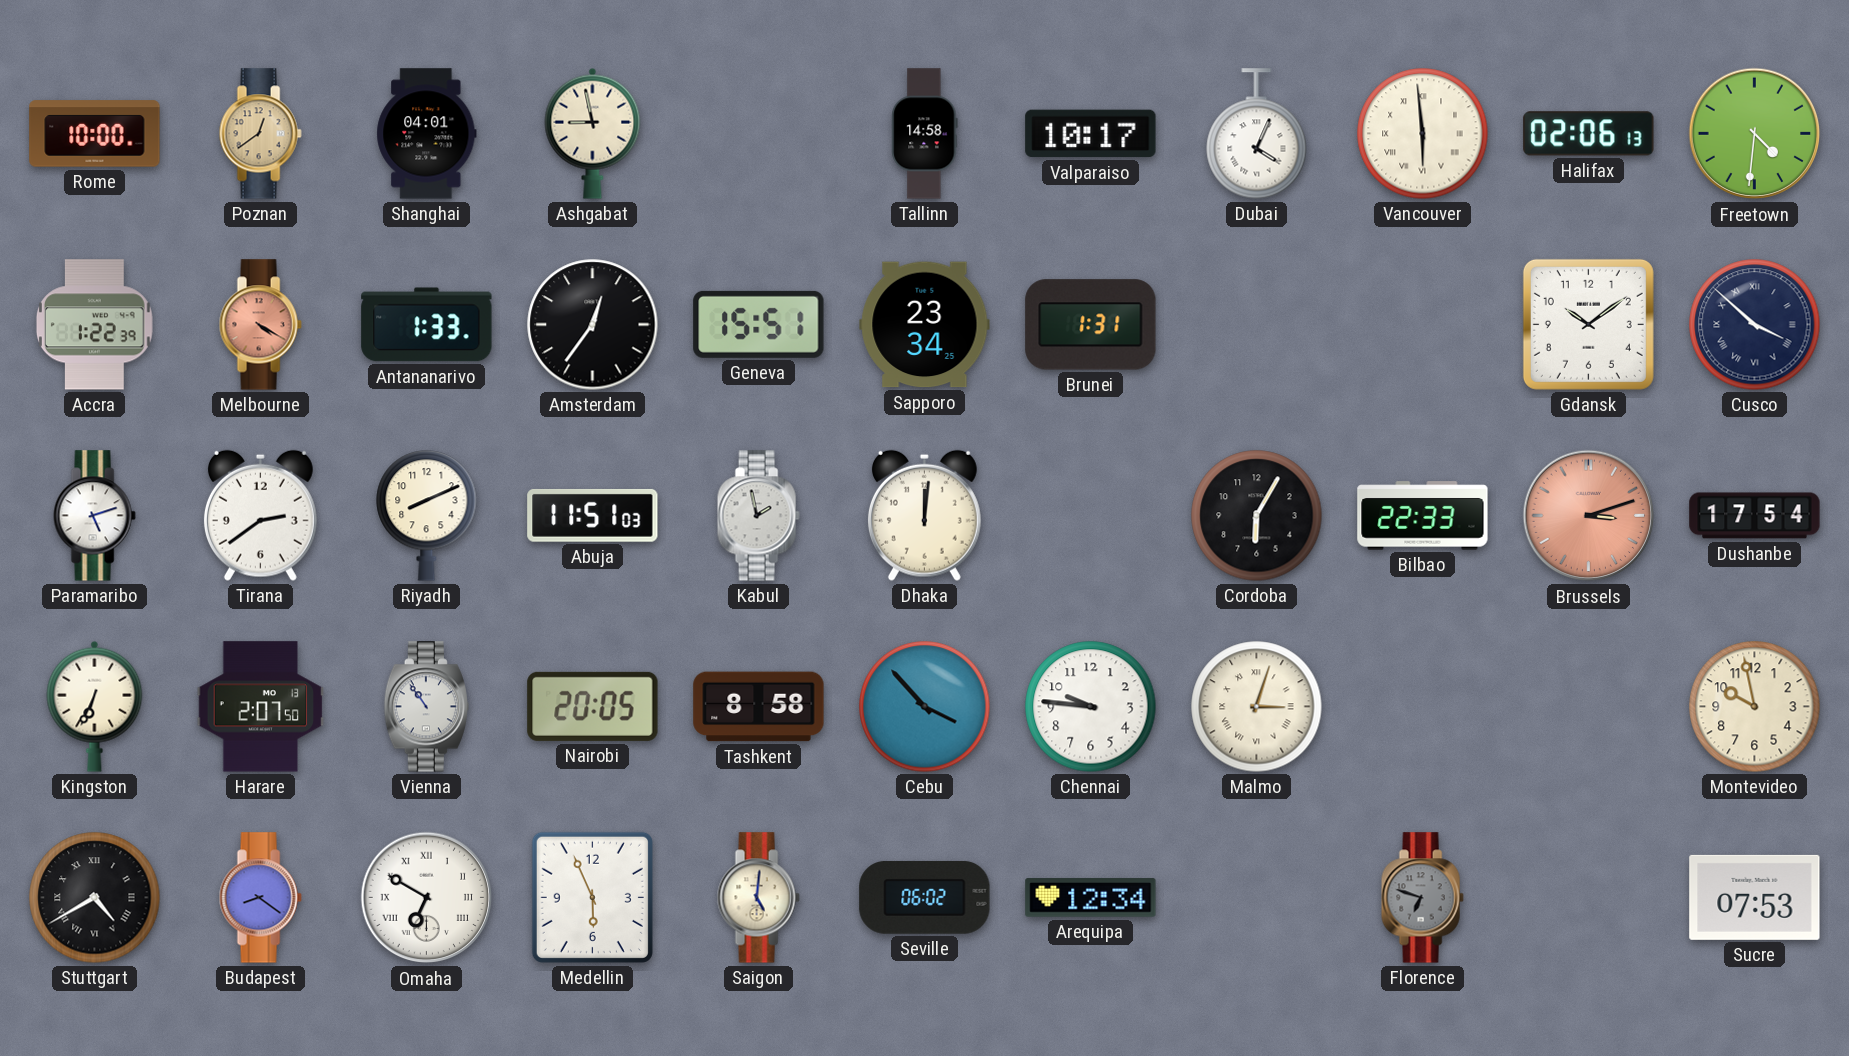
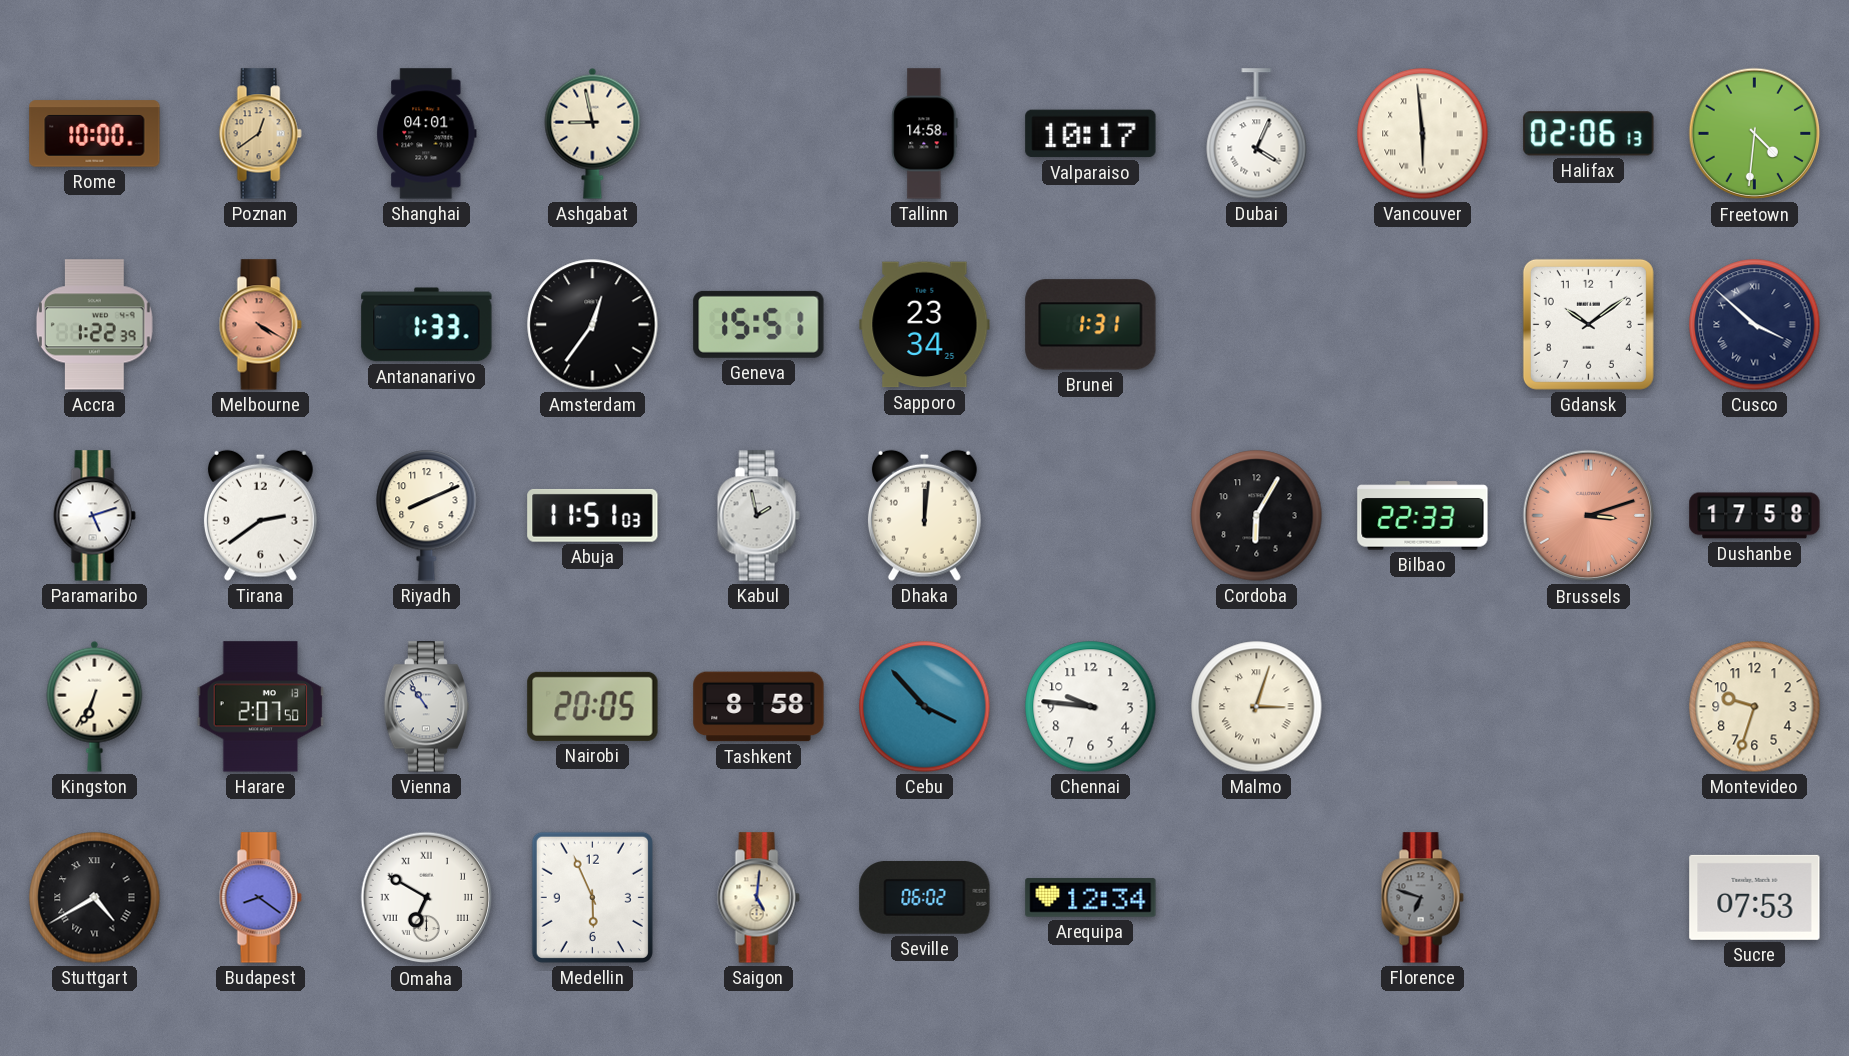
Dushanbe: 17:54 -> 17:58
Montevideo: 9:58 -> 9:33
